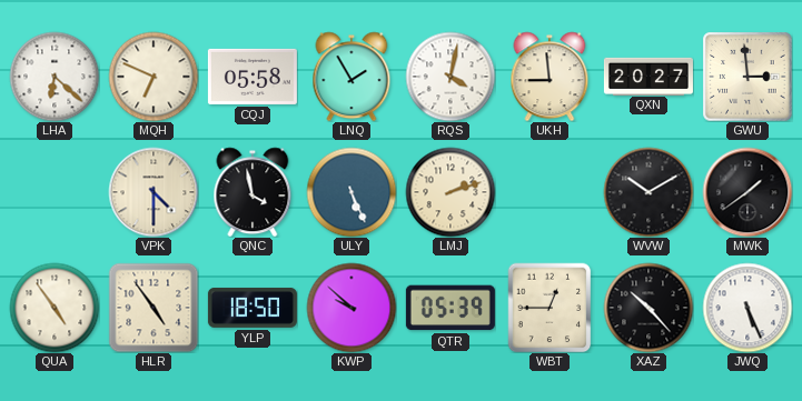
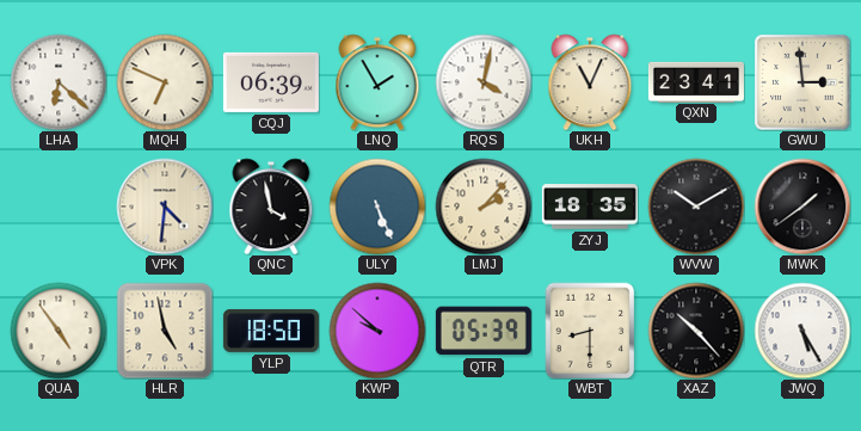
CQJ: 05:58 -> 06:39
UKH: 8:59 -> 11:04
QXN: 20:27 -> 23:41
VPK: 4:30 -> 4:31
LMJ: 2:12 -> 2:07
ZYJ: none -> 18:35
HLR: 4:54 -> 4:58
WBT: 12:45 -> 8:30
JWQ: 5:26 -> 5:25
